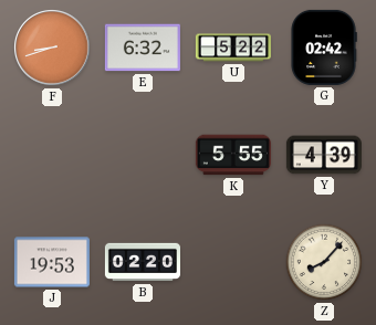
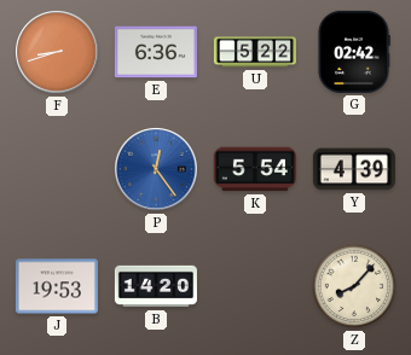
E: 6:32 -> 6:36
P: none -> 12:24
K: 5:55 -> 5:54
B: 02:20 -> 14:20
